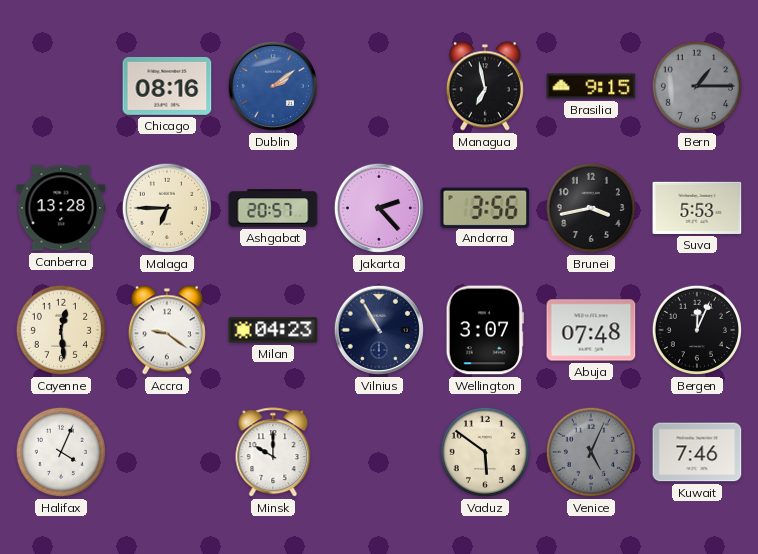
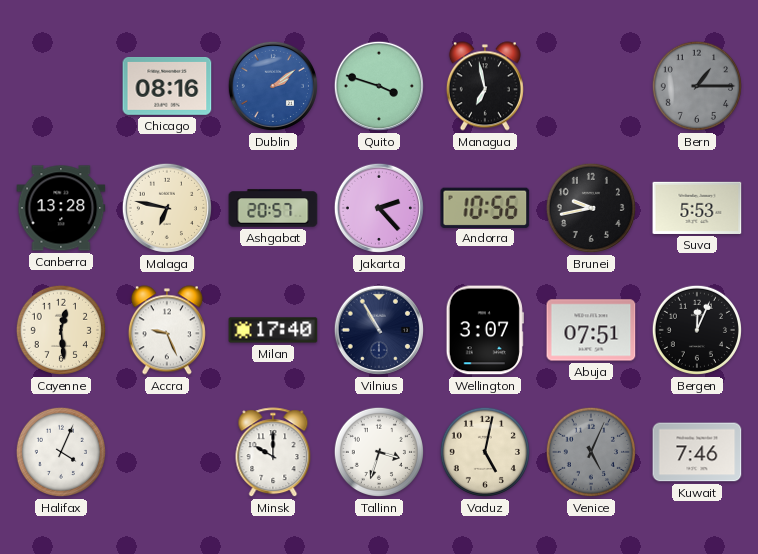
Quito: none -> 3:48
Brasilia: 9:15 -> none
Malaga: 6:45 -> 6:47
Andorra: 3:56 -> 10:56
Brunei: 3:43 -> 9:43
Accra: 9:21 -> 9:26
Milan: 04:23 -> 17:40
Abuja: 07:48 -> 07:51
Tallinn: none -> 3:33
Vaduz: 5:51 -> 5:02
